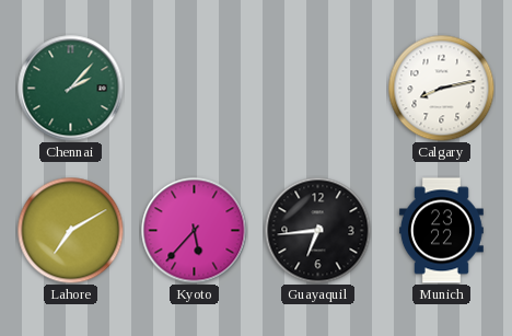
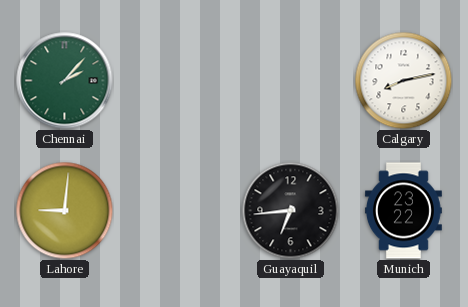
Lahore: 7:10 -> 9:01
Kyoto: 5:37 -> none
